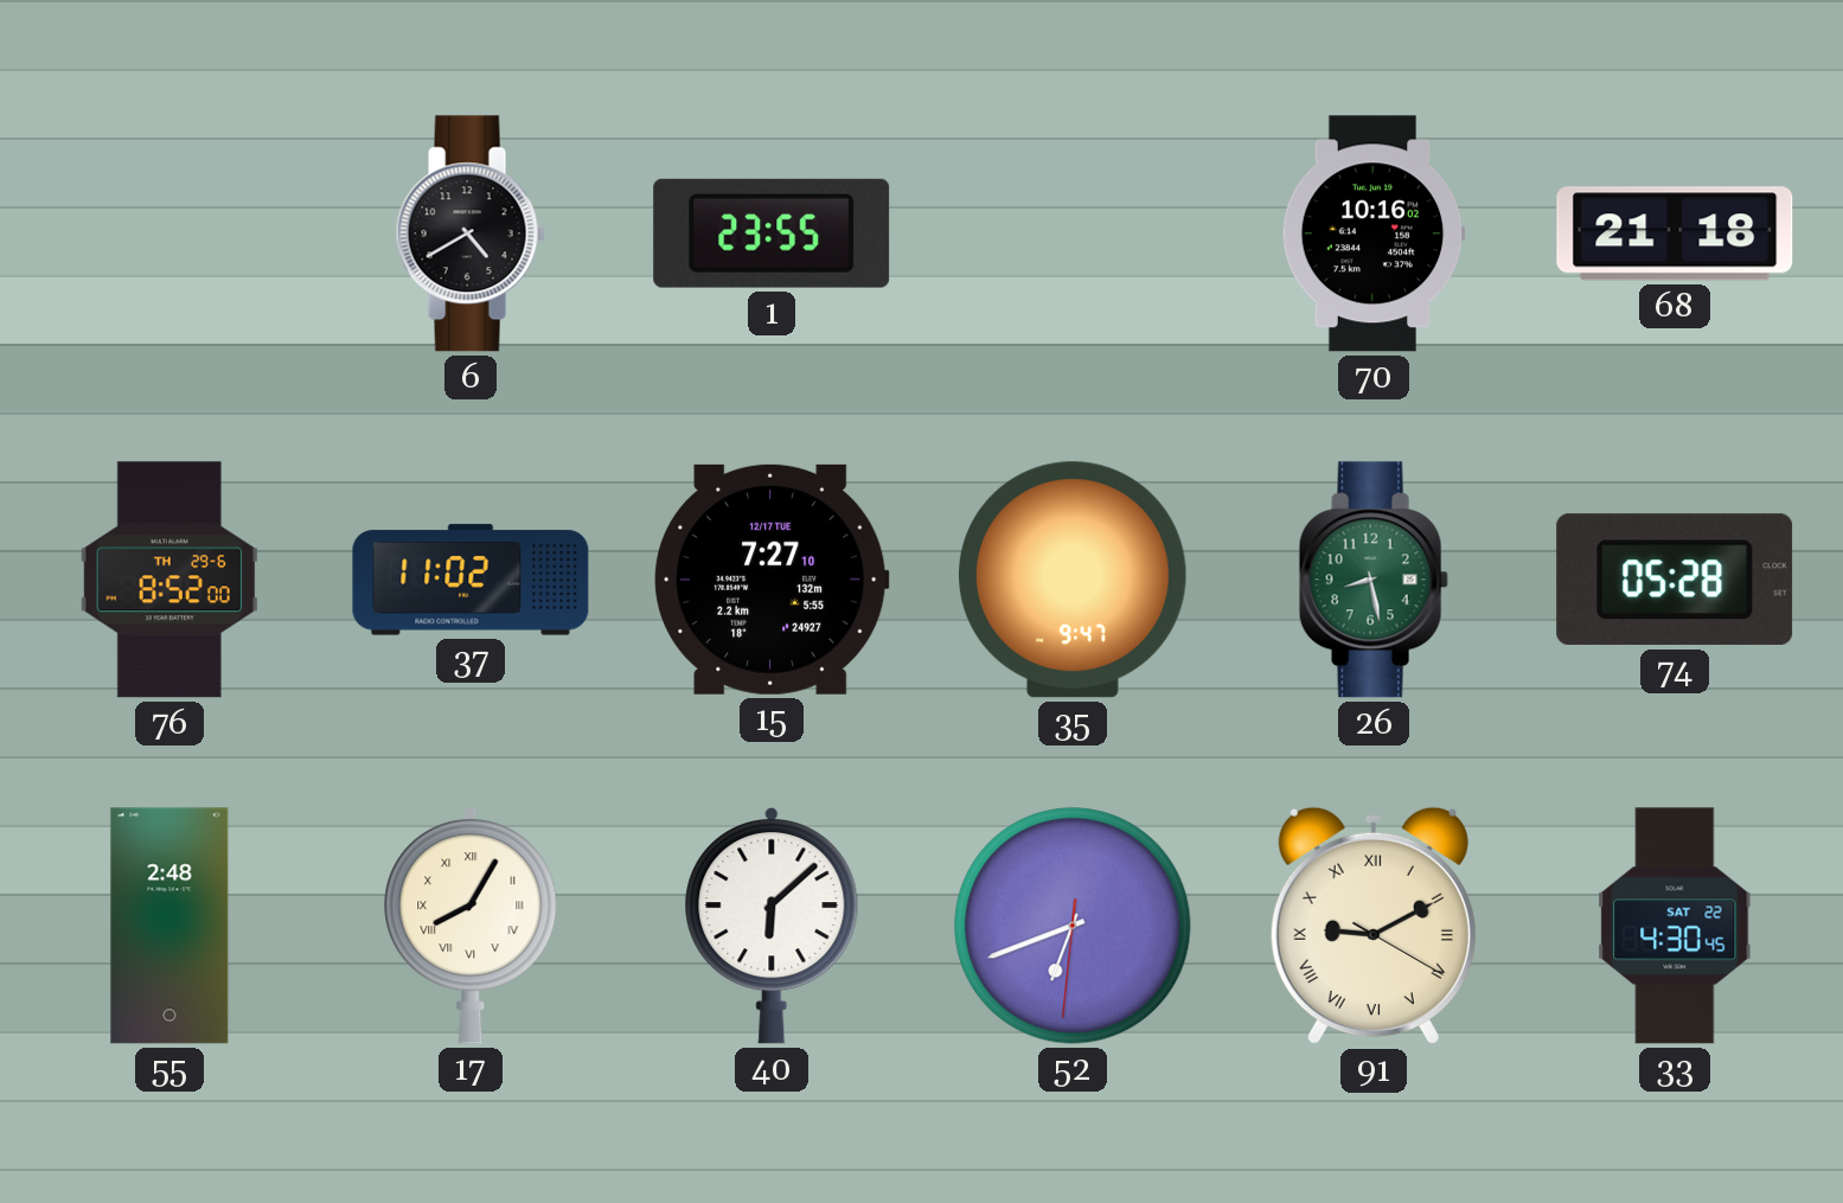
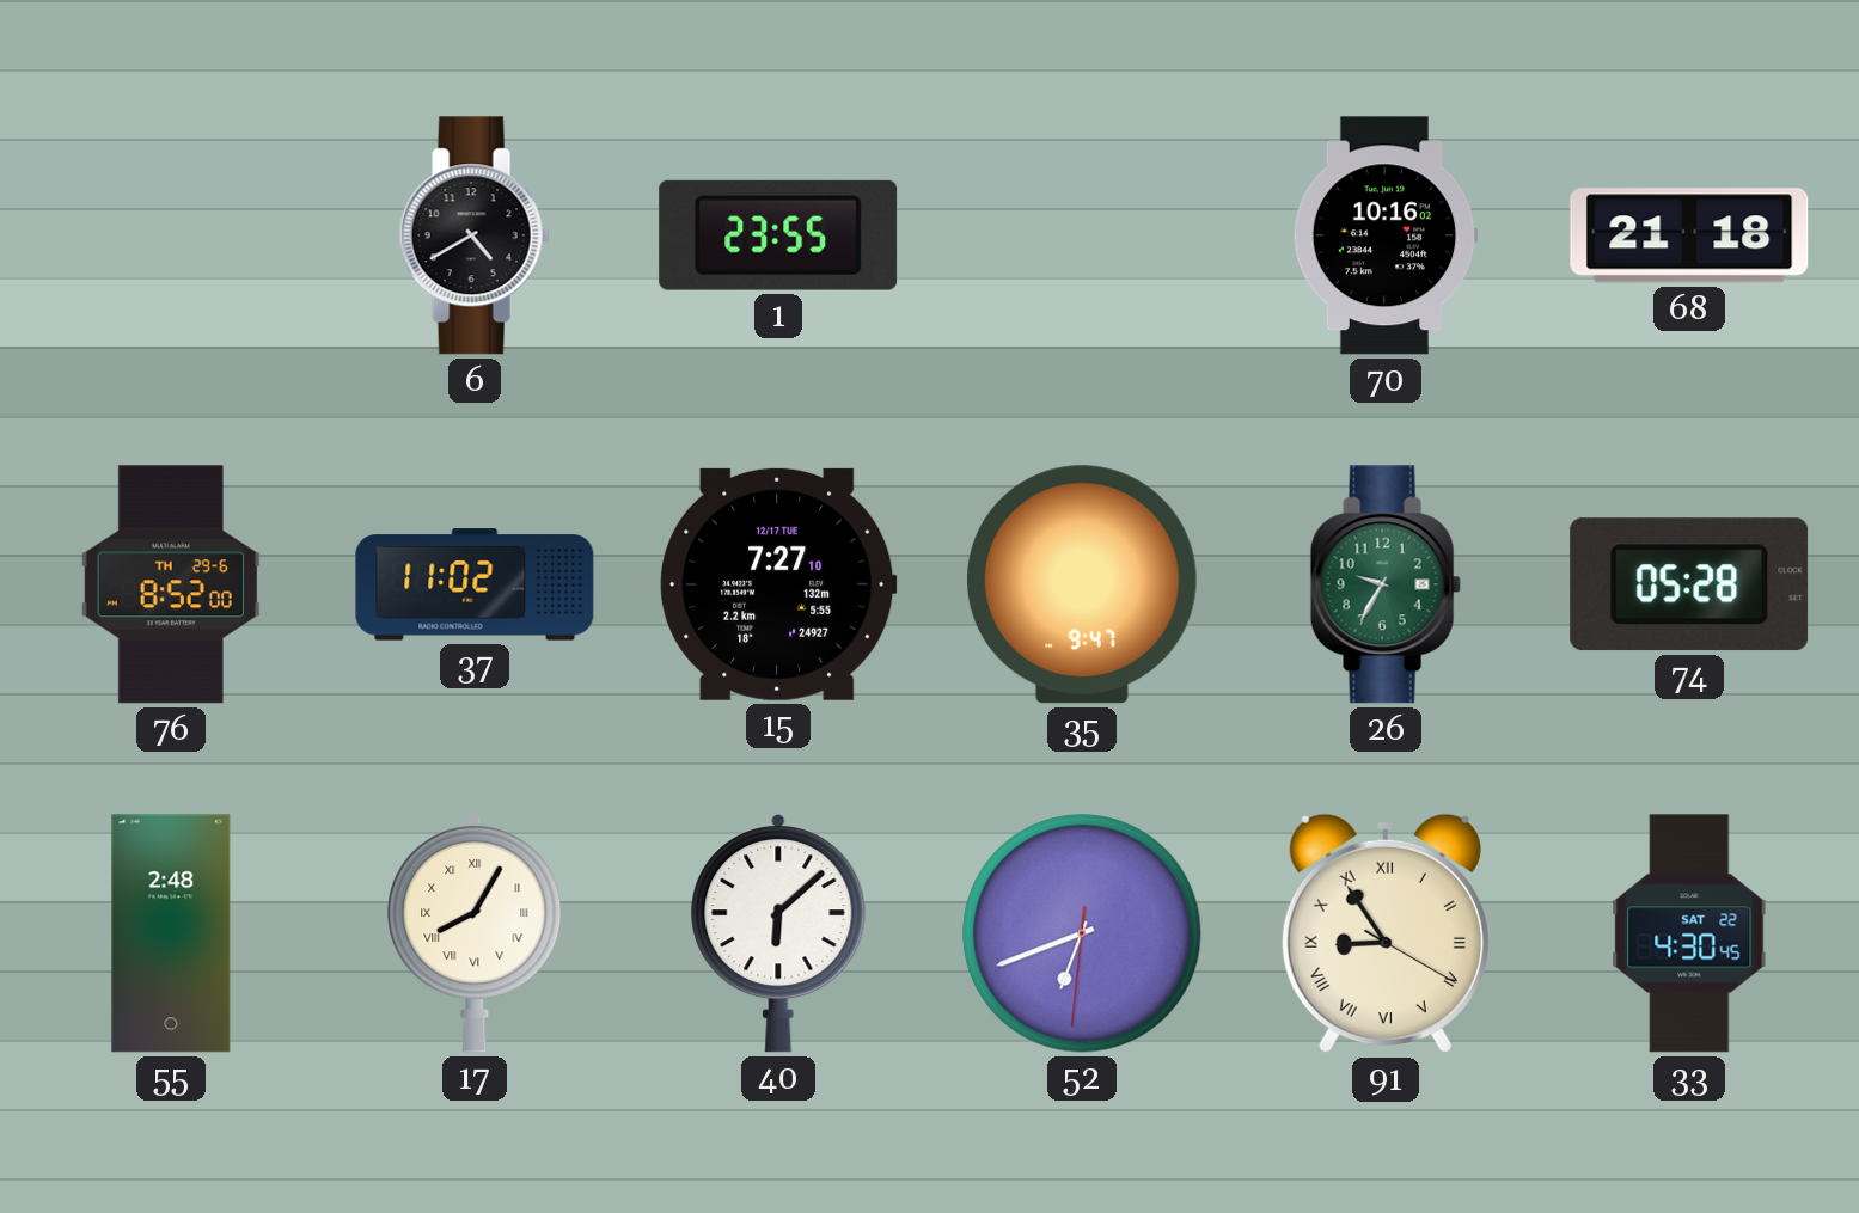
26: 8:28 -> 9:35
91: 9:10 -> 8:54
